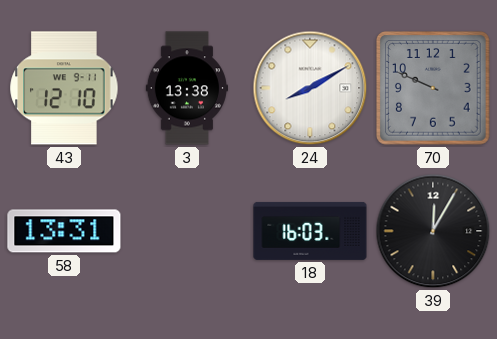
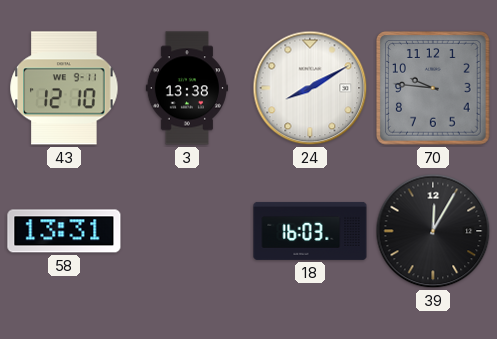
70: 9:49 -> 9:46
